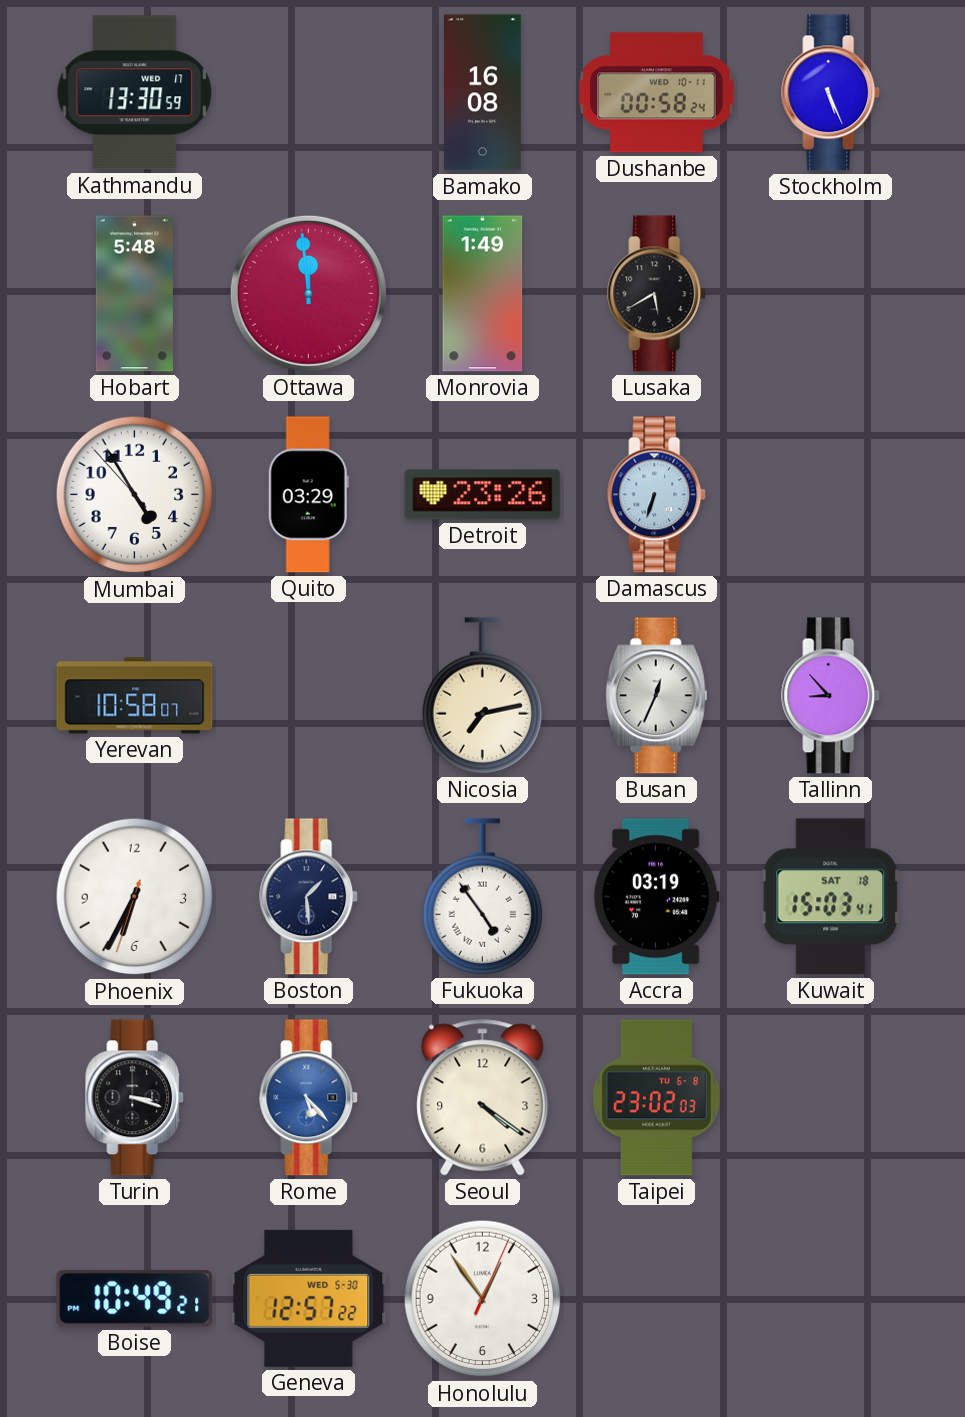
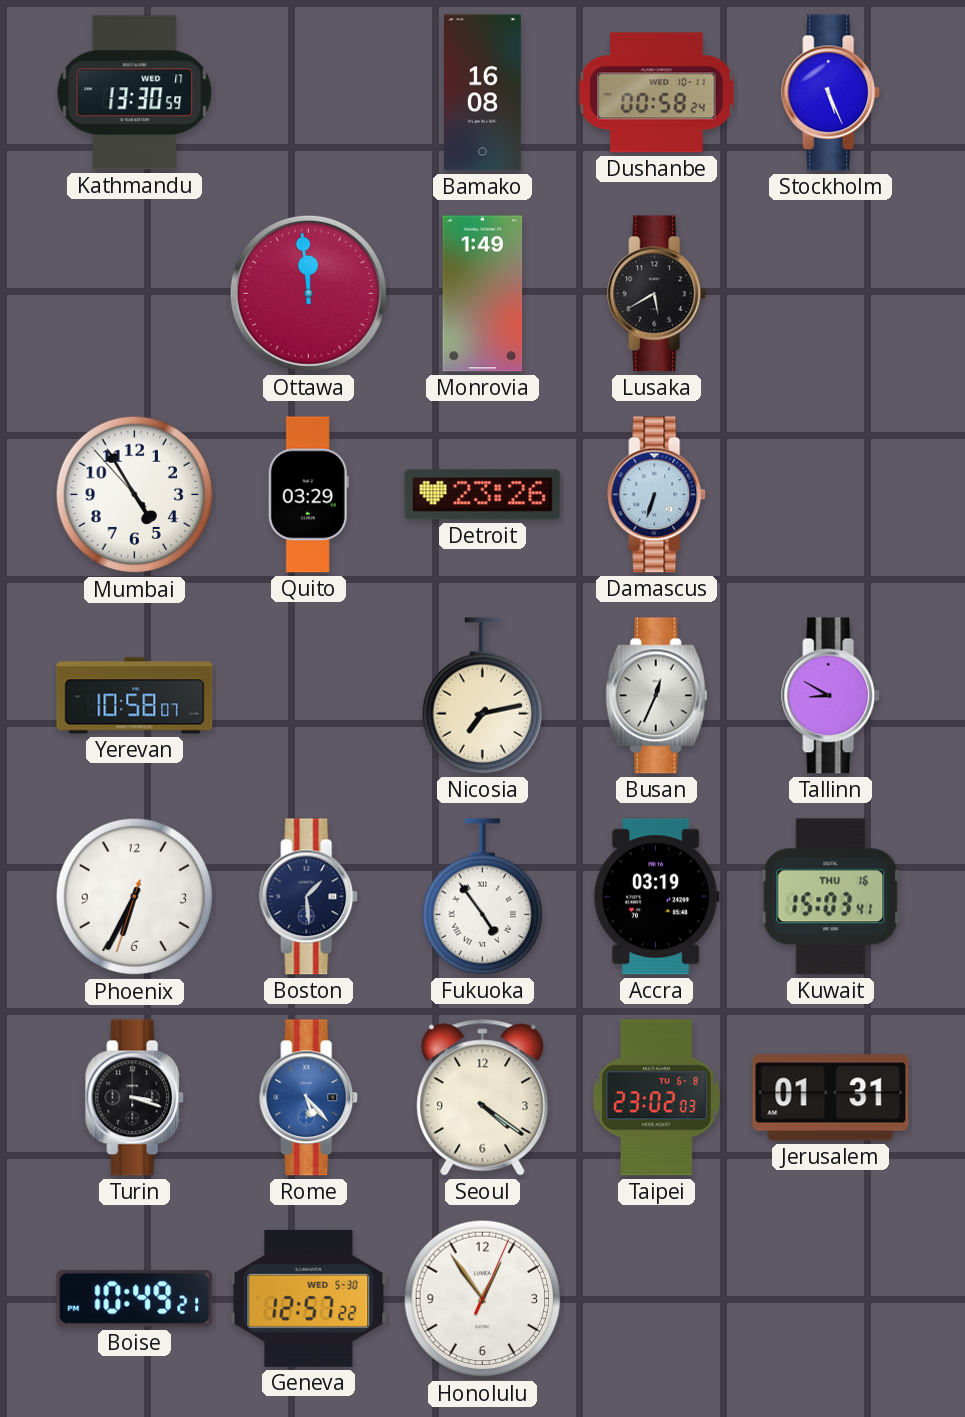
Hobart: 5:48 -> none
Tallinn: 8:53 -> 8:50
Kuwait date: SAT 18 -> THU 16
Jerusalem: none -> 01:31
